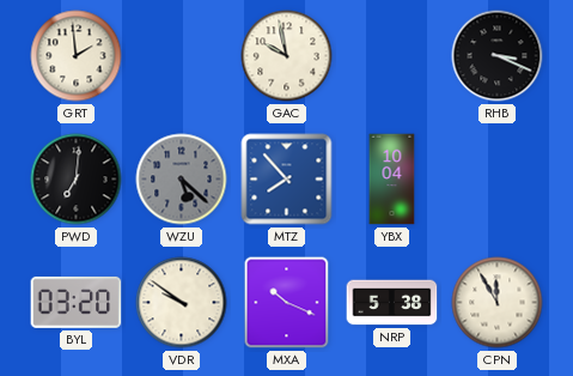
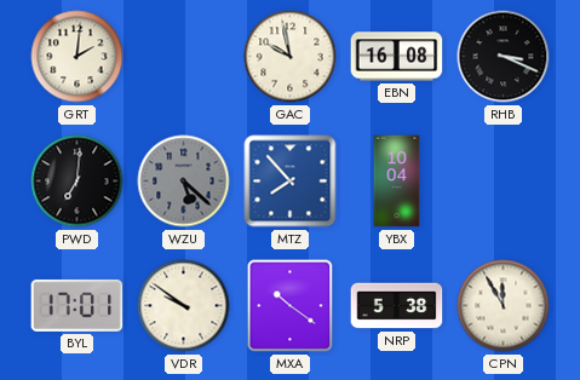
GRT: 1:59 -> 2:01
EBN: none -> 16:08
BYL: 03:20 -> 17:01
MXA: 10:19 -> 10:21
